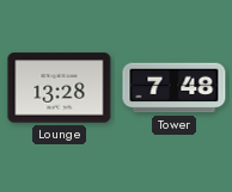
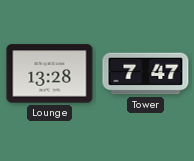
Tower: 7:48 -> 7:47
